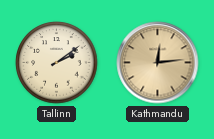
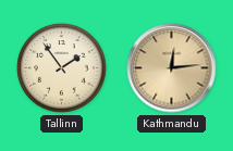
Tallinn: 2:09 -> 1:54
